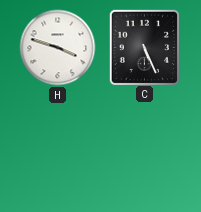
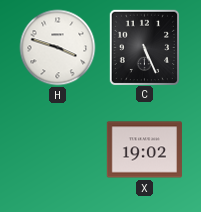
X: none -> 19:02
